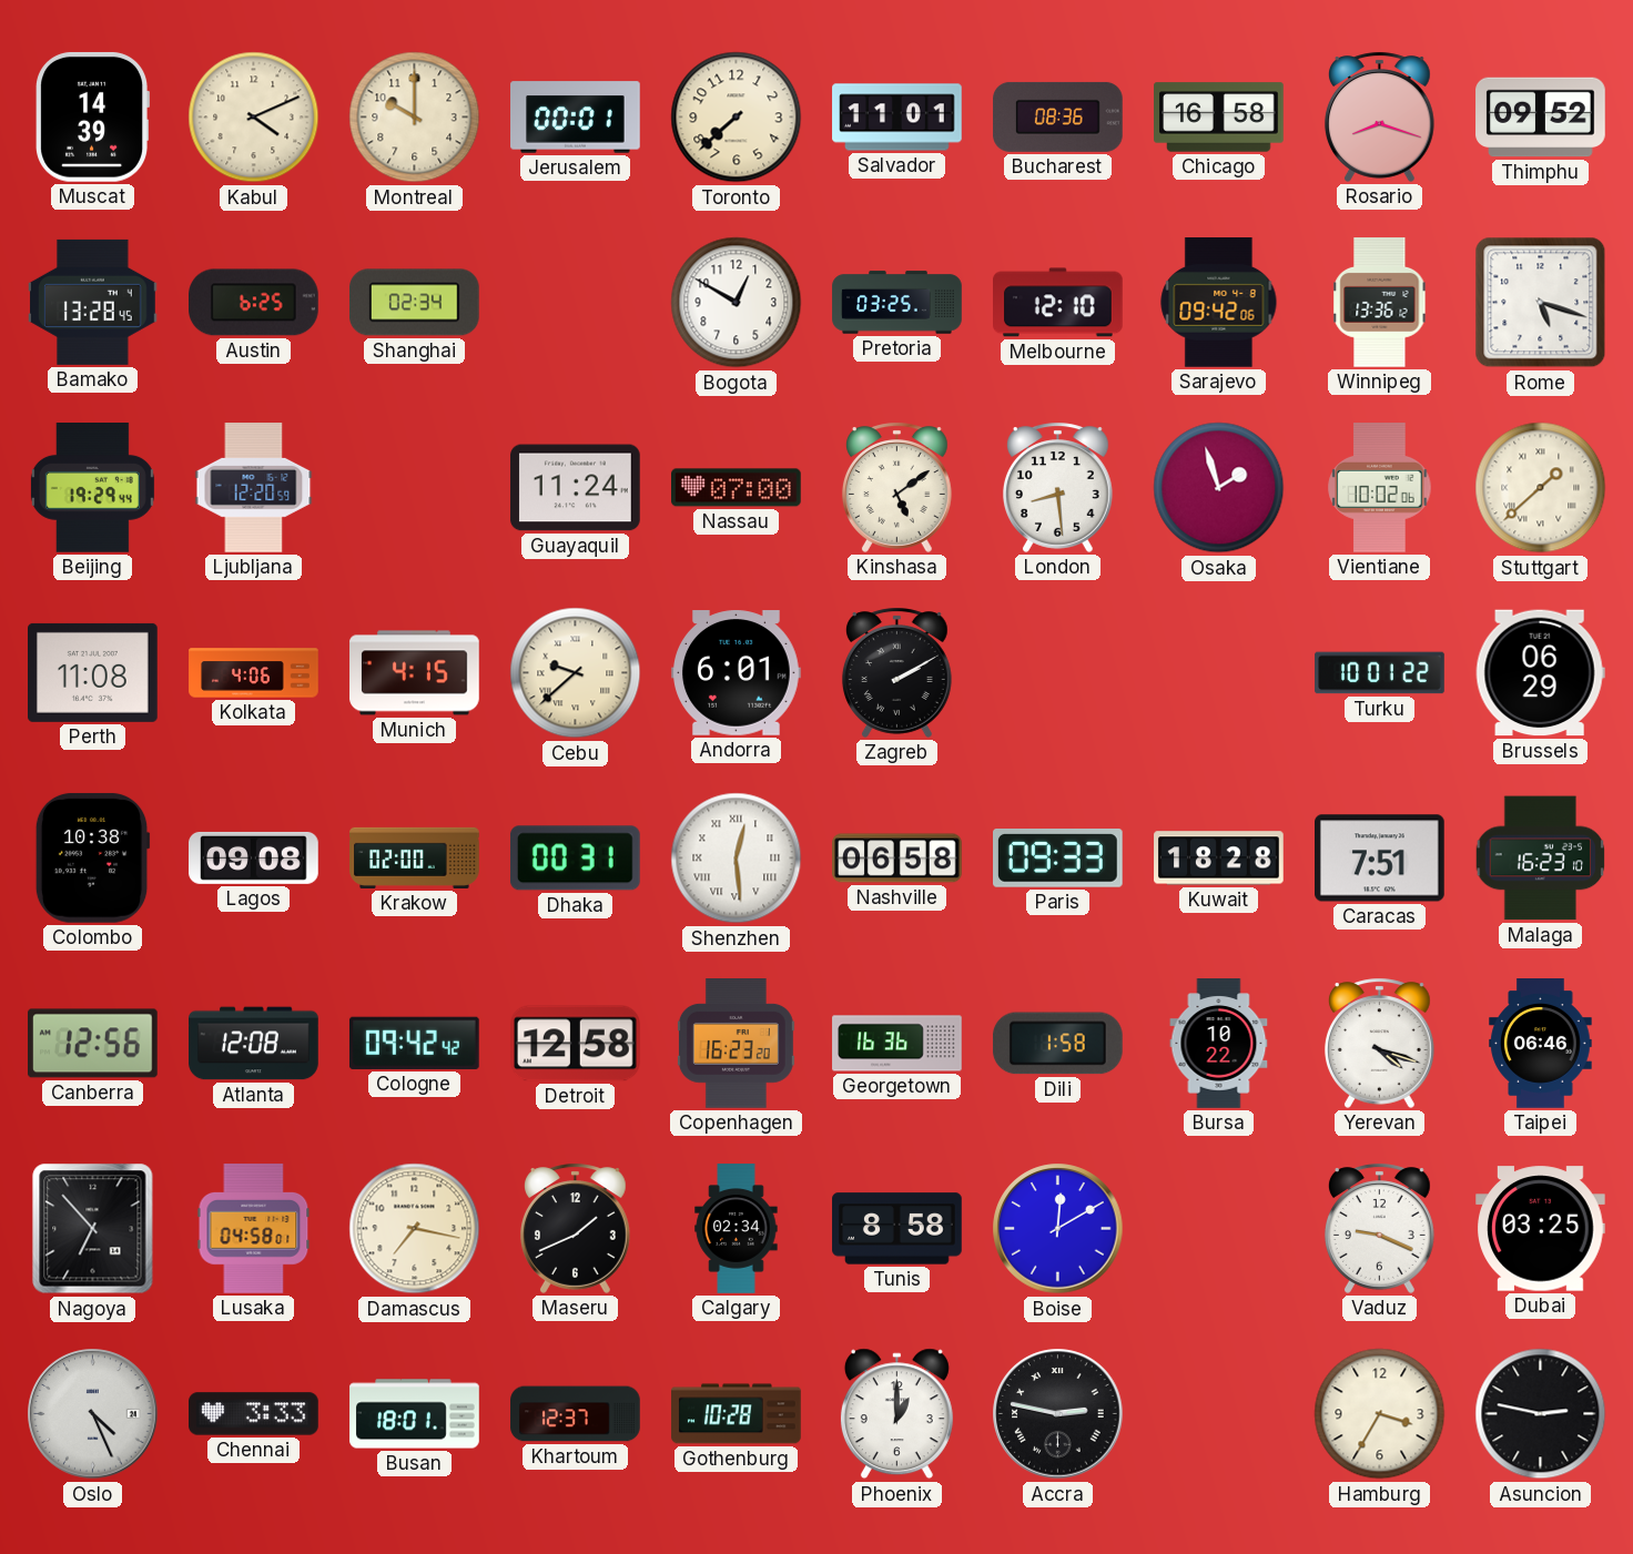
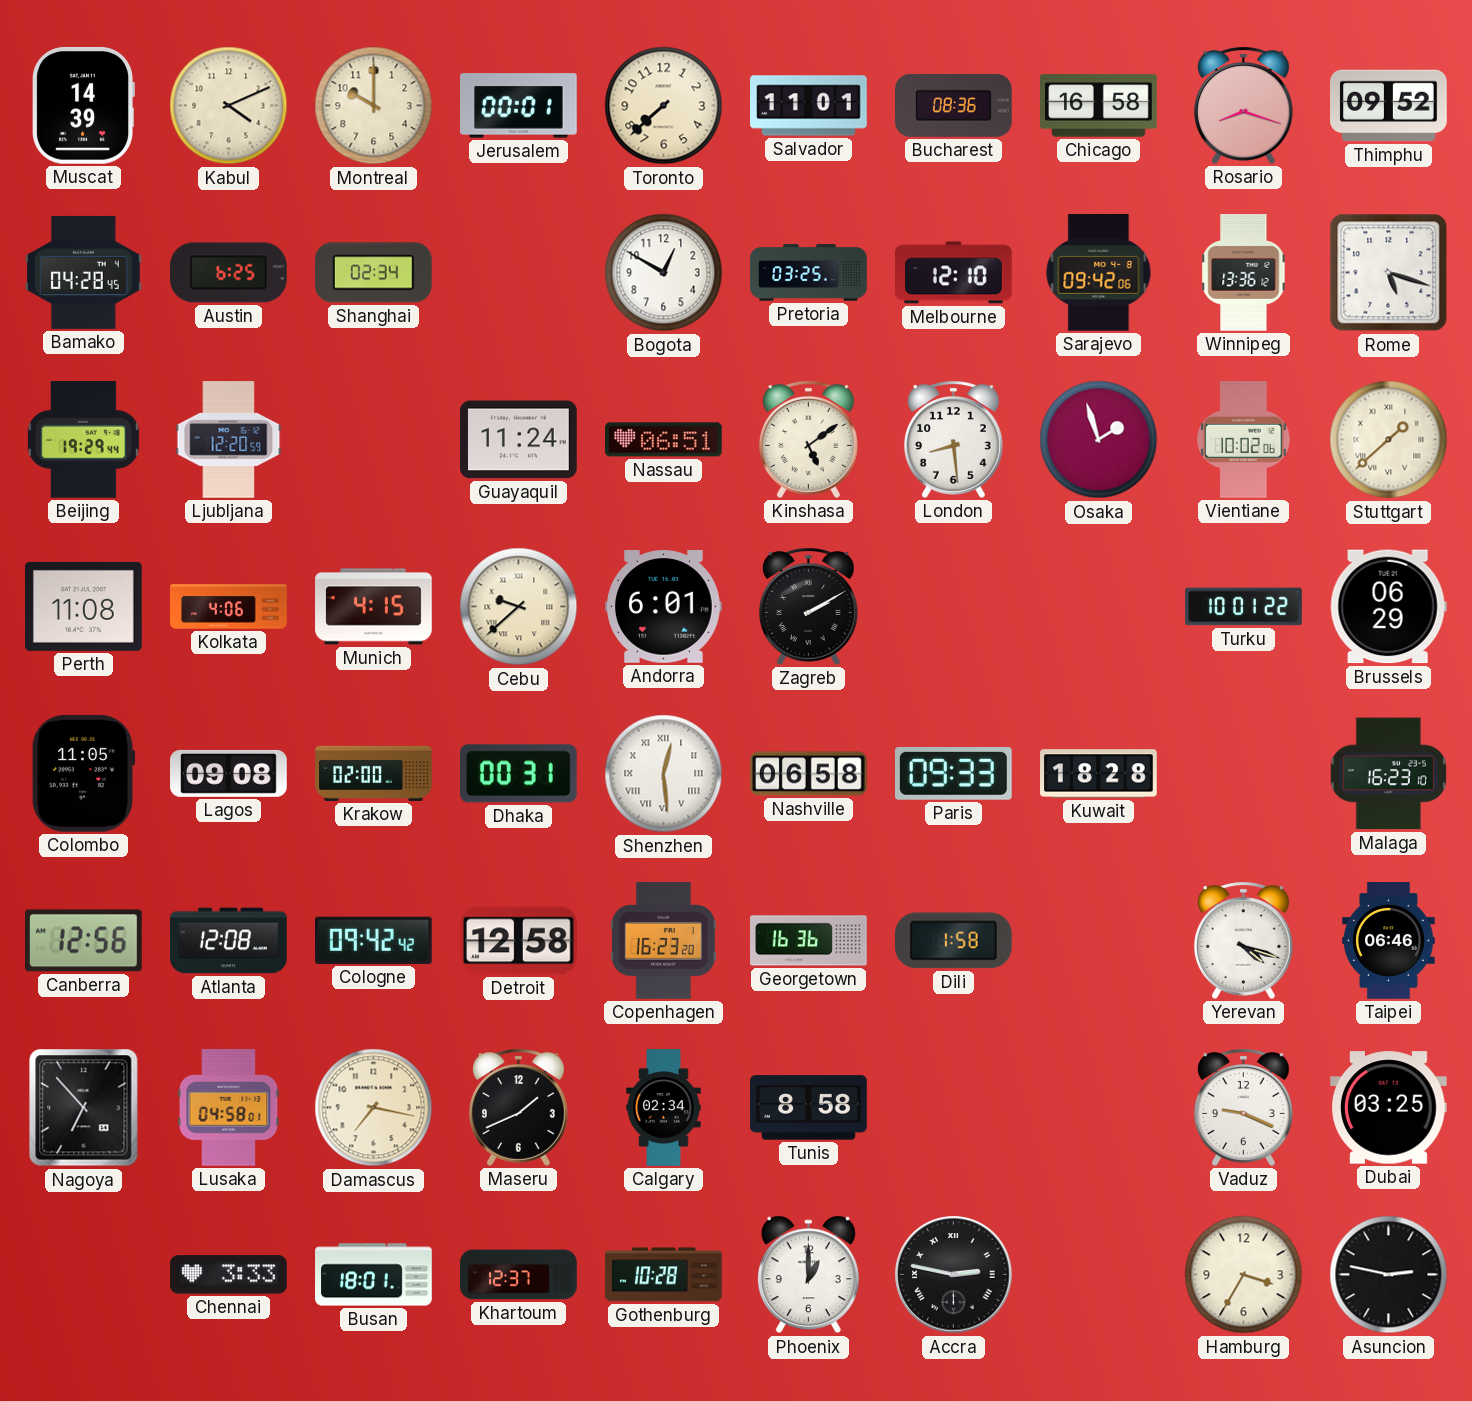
Bamako: 13:28 -> 04:28
Nassau: 07:00 -> 06:51
Colombo: 10:38 -> 11:05
Caracas: 7:51 -> none
Bursa: 10:22 -> none
Boise: 12:10 -> none
Oslo: 4:26 -> none
